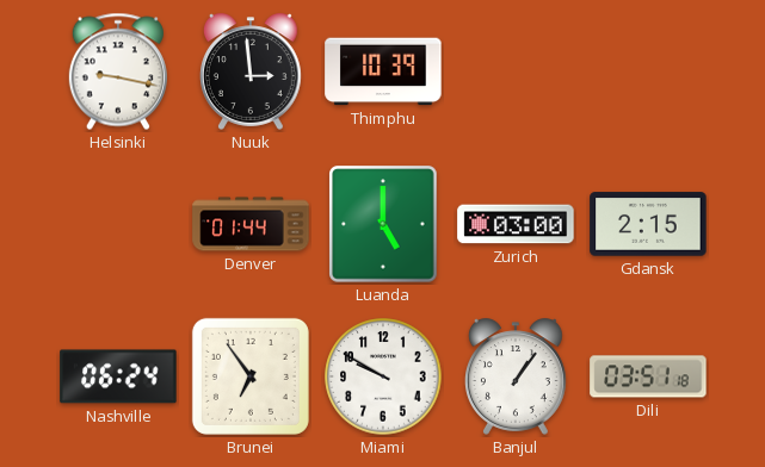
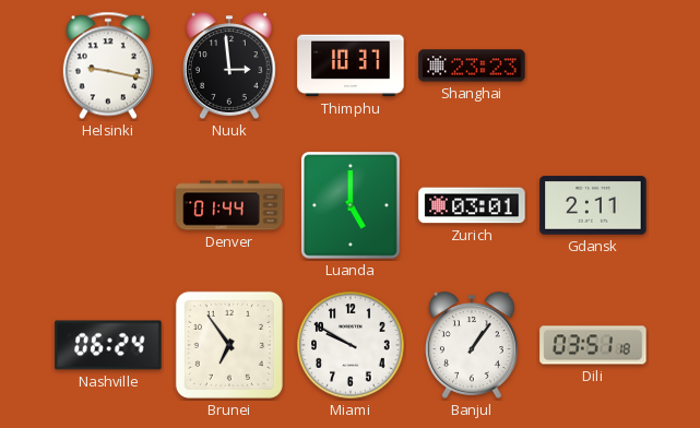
Thimphu: 10:39 -> 10:37
Shanghai: none -> 23:23
Zurich: 03:00 -> 03:01
Gdansk: 2:15 -> 2:11
